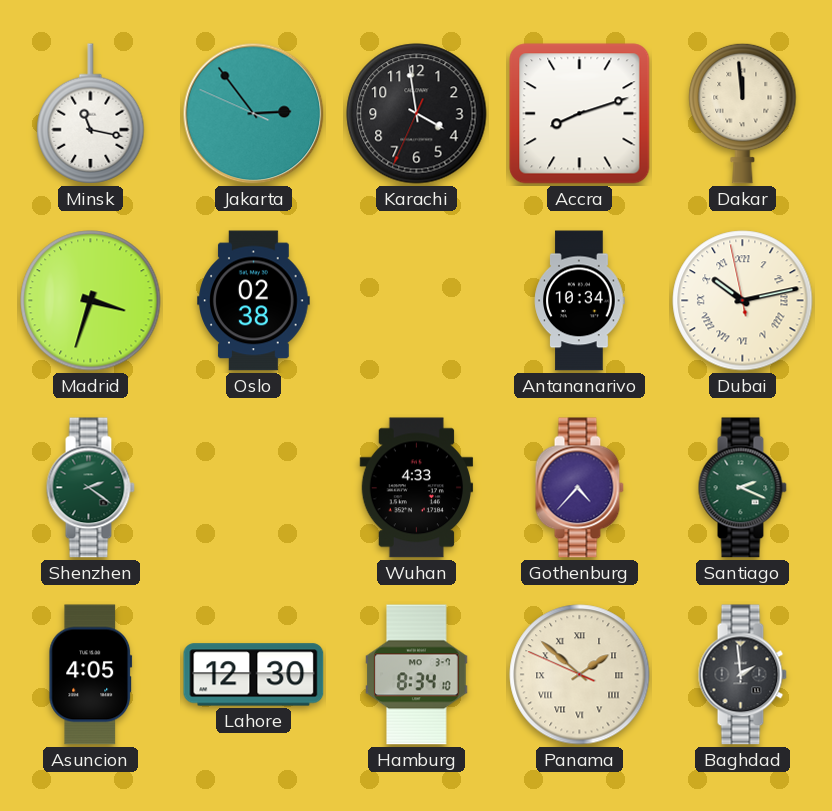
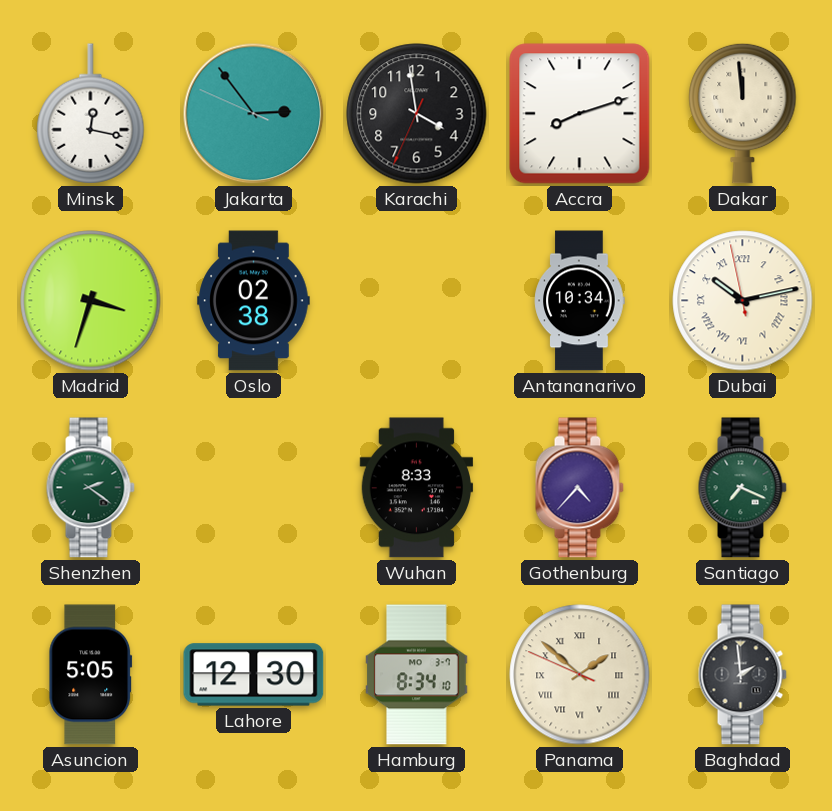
Minsk: 11:17 -> 12:17
Wuhan: 4:33 -> 8:33
Santiago: 2:19 -> 7:19
Asuncion: 4:05 -> 5:05
